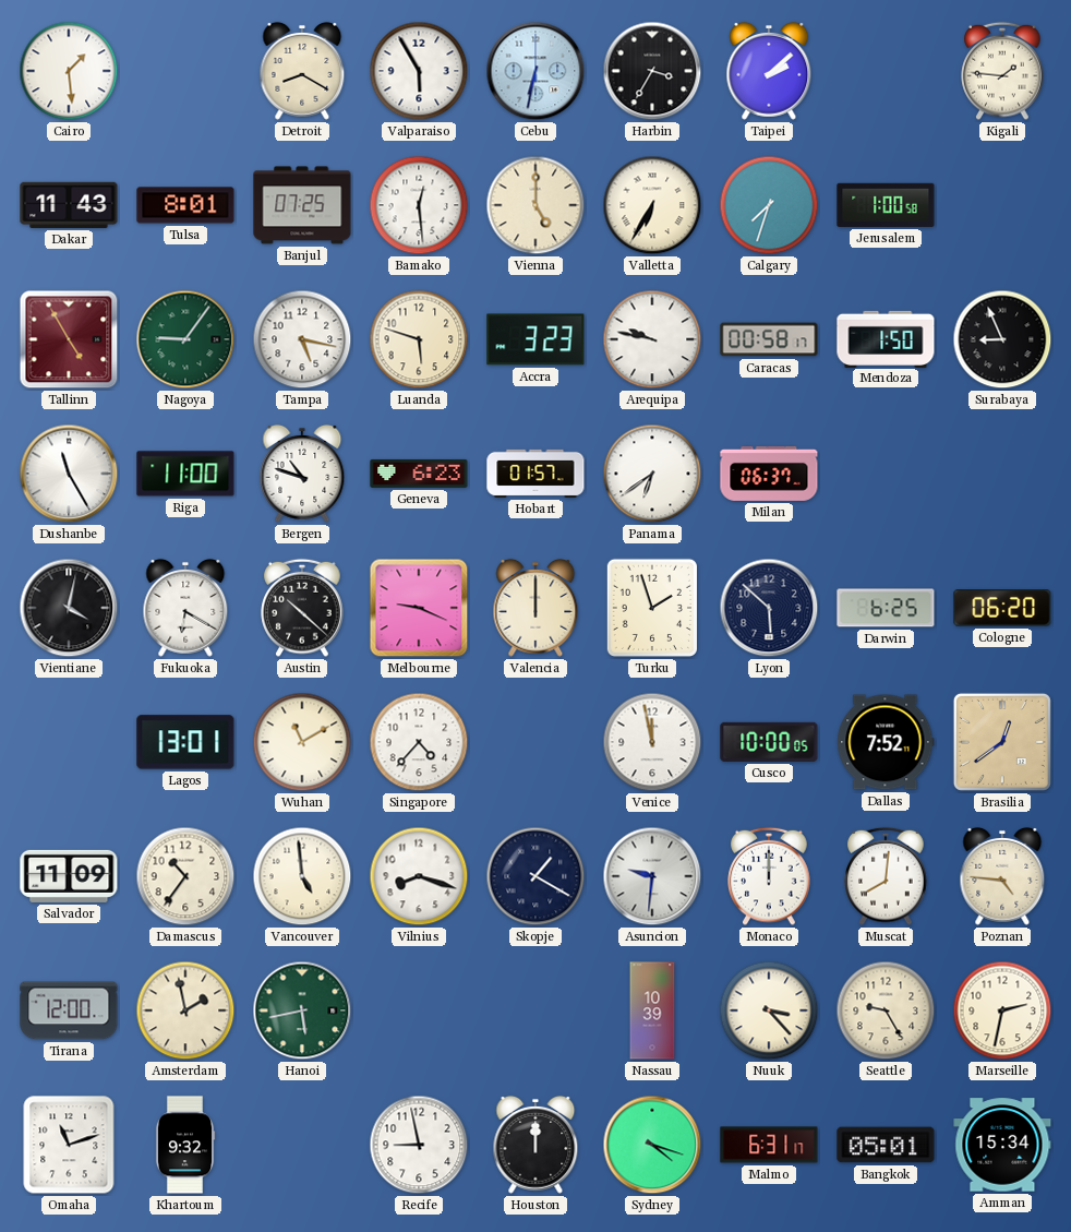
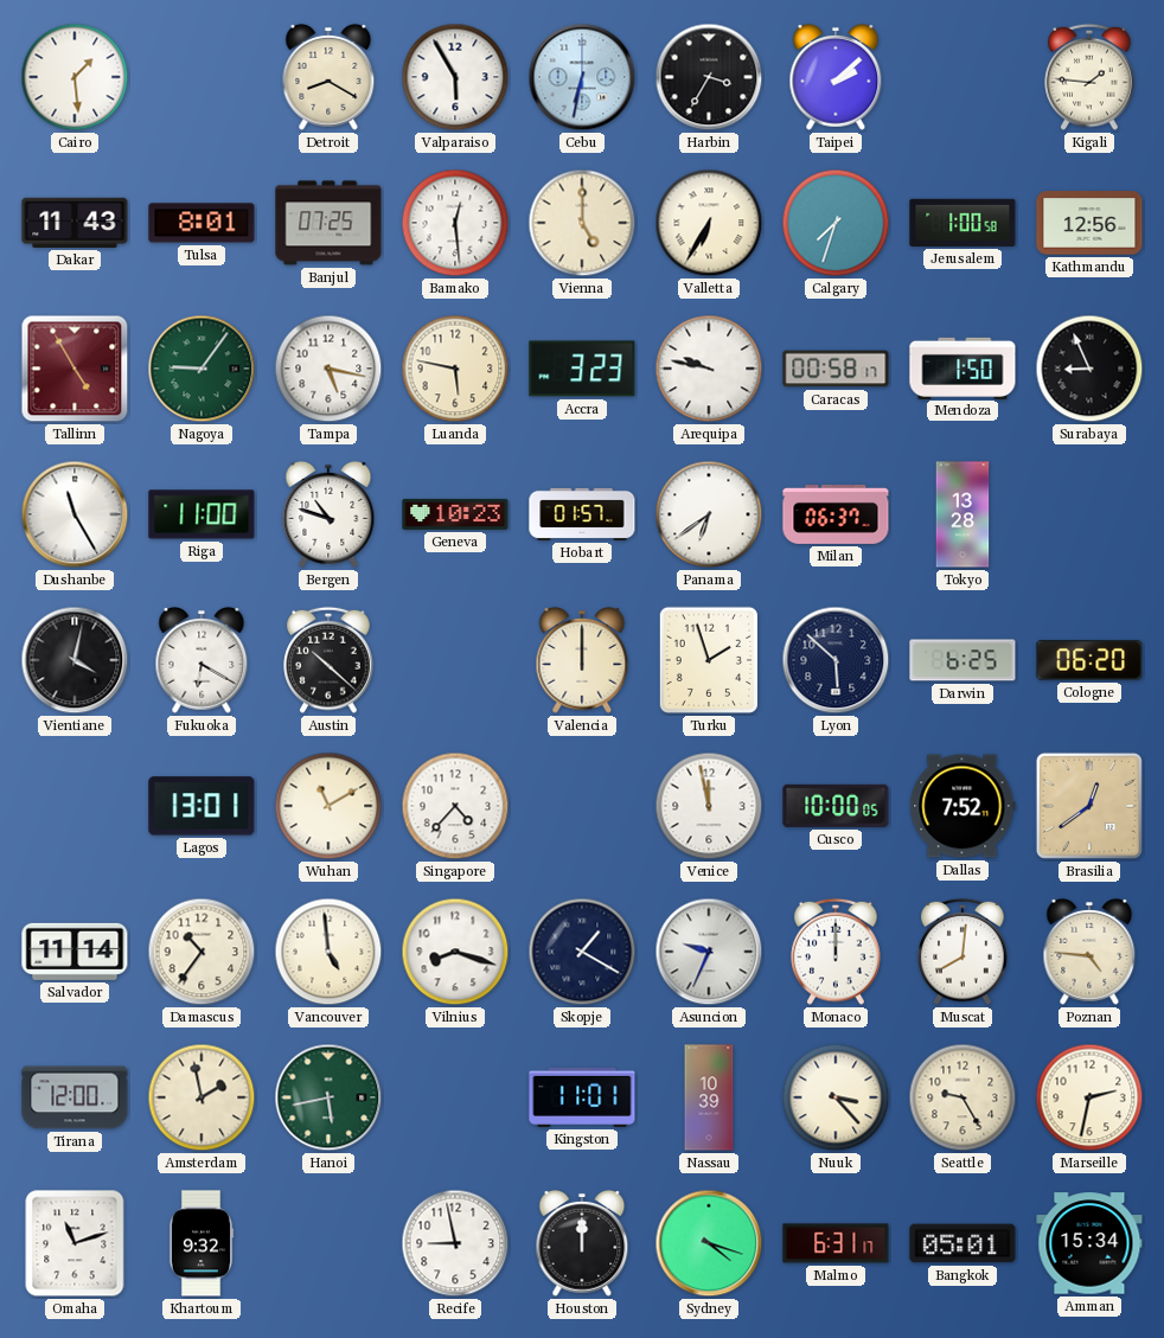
Kathmandu: none -> 12:56
Luanda: 5:48 -> 5:47
Geneva: 6:23 -> 10:23
Tokyo: none -> 13:28
Melbourne: 9:19 -> none
Salvador: 11:09 -> 11:14
Asuncion: 9:31 -> 9:34
Kingston: none -> 11:01
